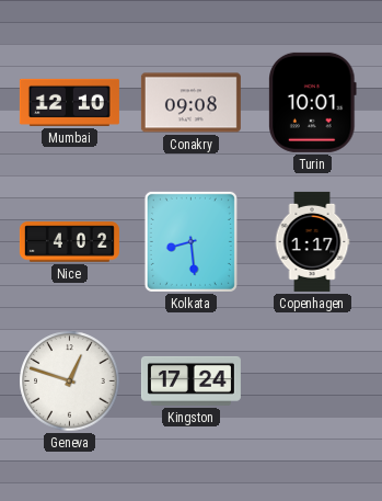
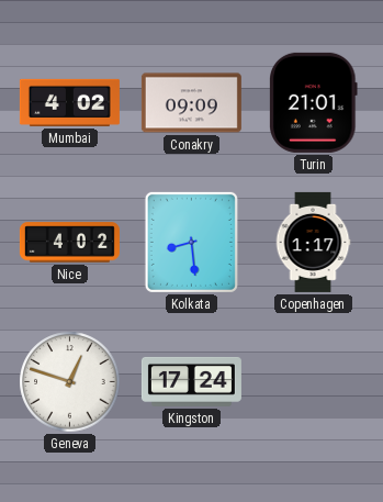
Mumbai: 12:10 -> 4:02
Conakry: 09:08 -> 09:09
Turin: 10:01 -> 21:01
